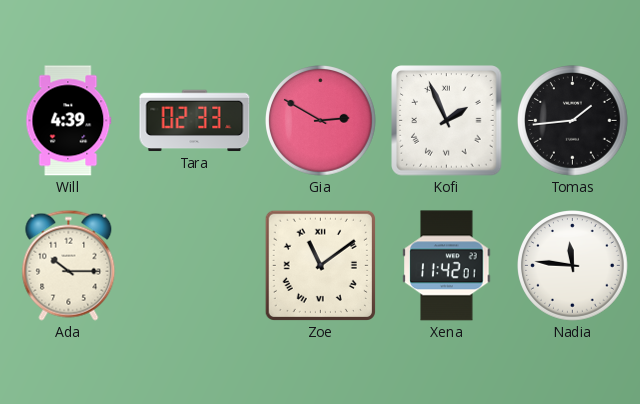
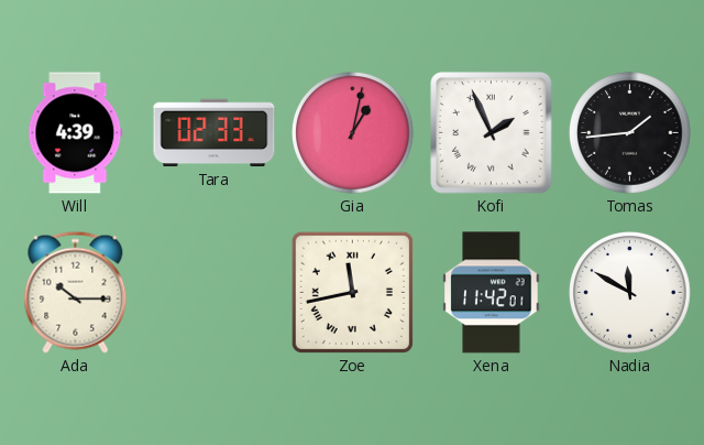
Gia: 2:50 -> 1:02
Zoe: 11:09 -> 11:43
Nadia: 11:46 -> 11:50
